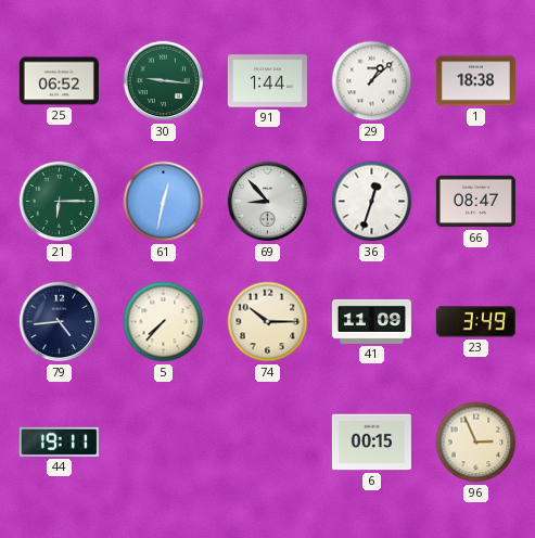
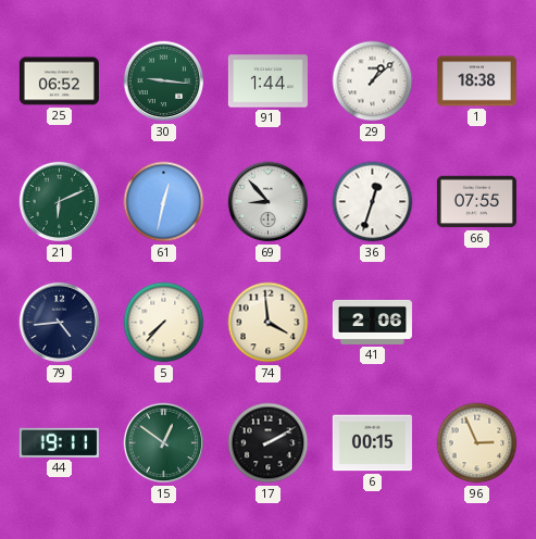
21: 6:15 -> 6:11
66: 08:47 -> 07:55
74: 10:15 -> 3:59
41: 11:09 -> 2:06
23: 3:49 -> none
15: none -> 12:51
17: none -> 2:10
